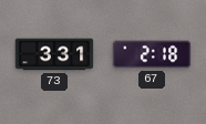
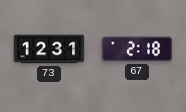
73: 3:31 -> 12:31
